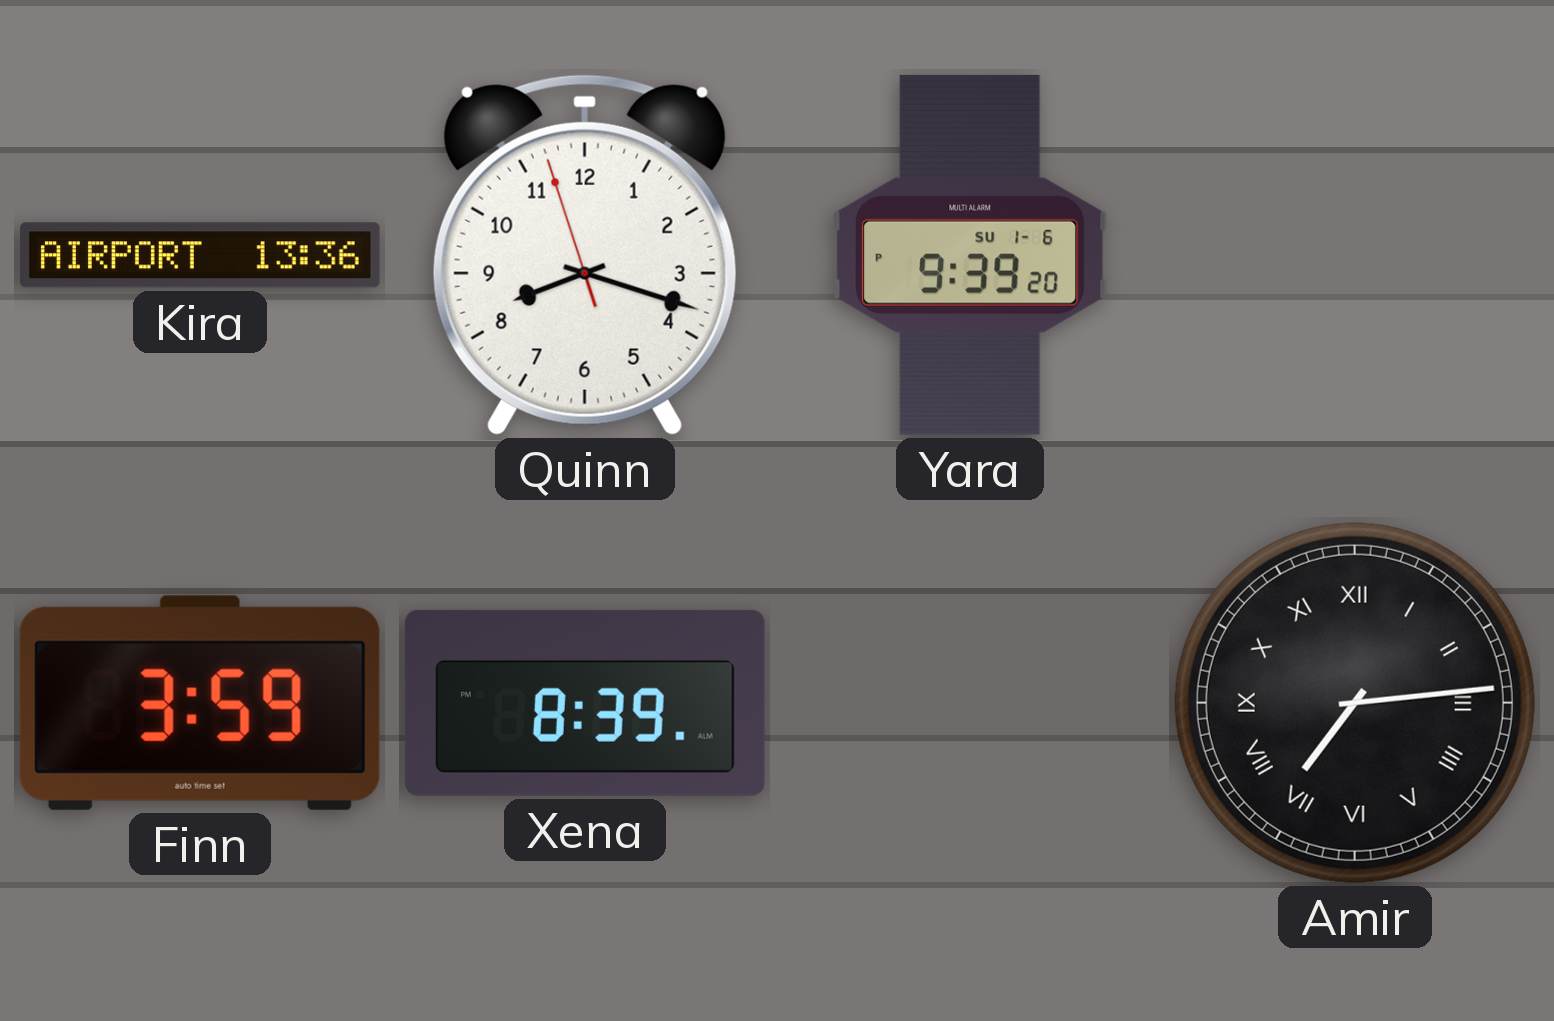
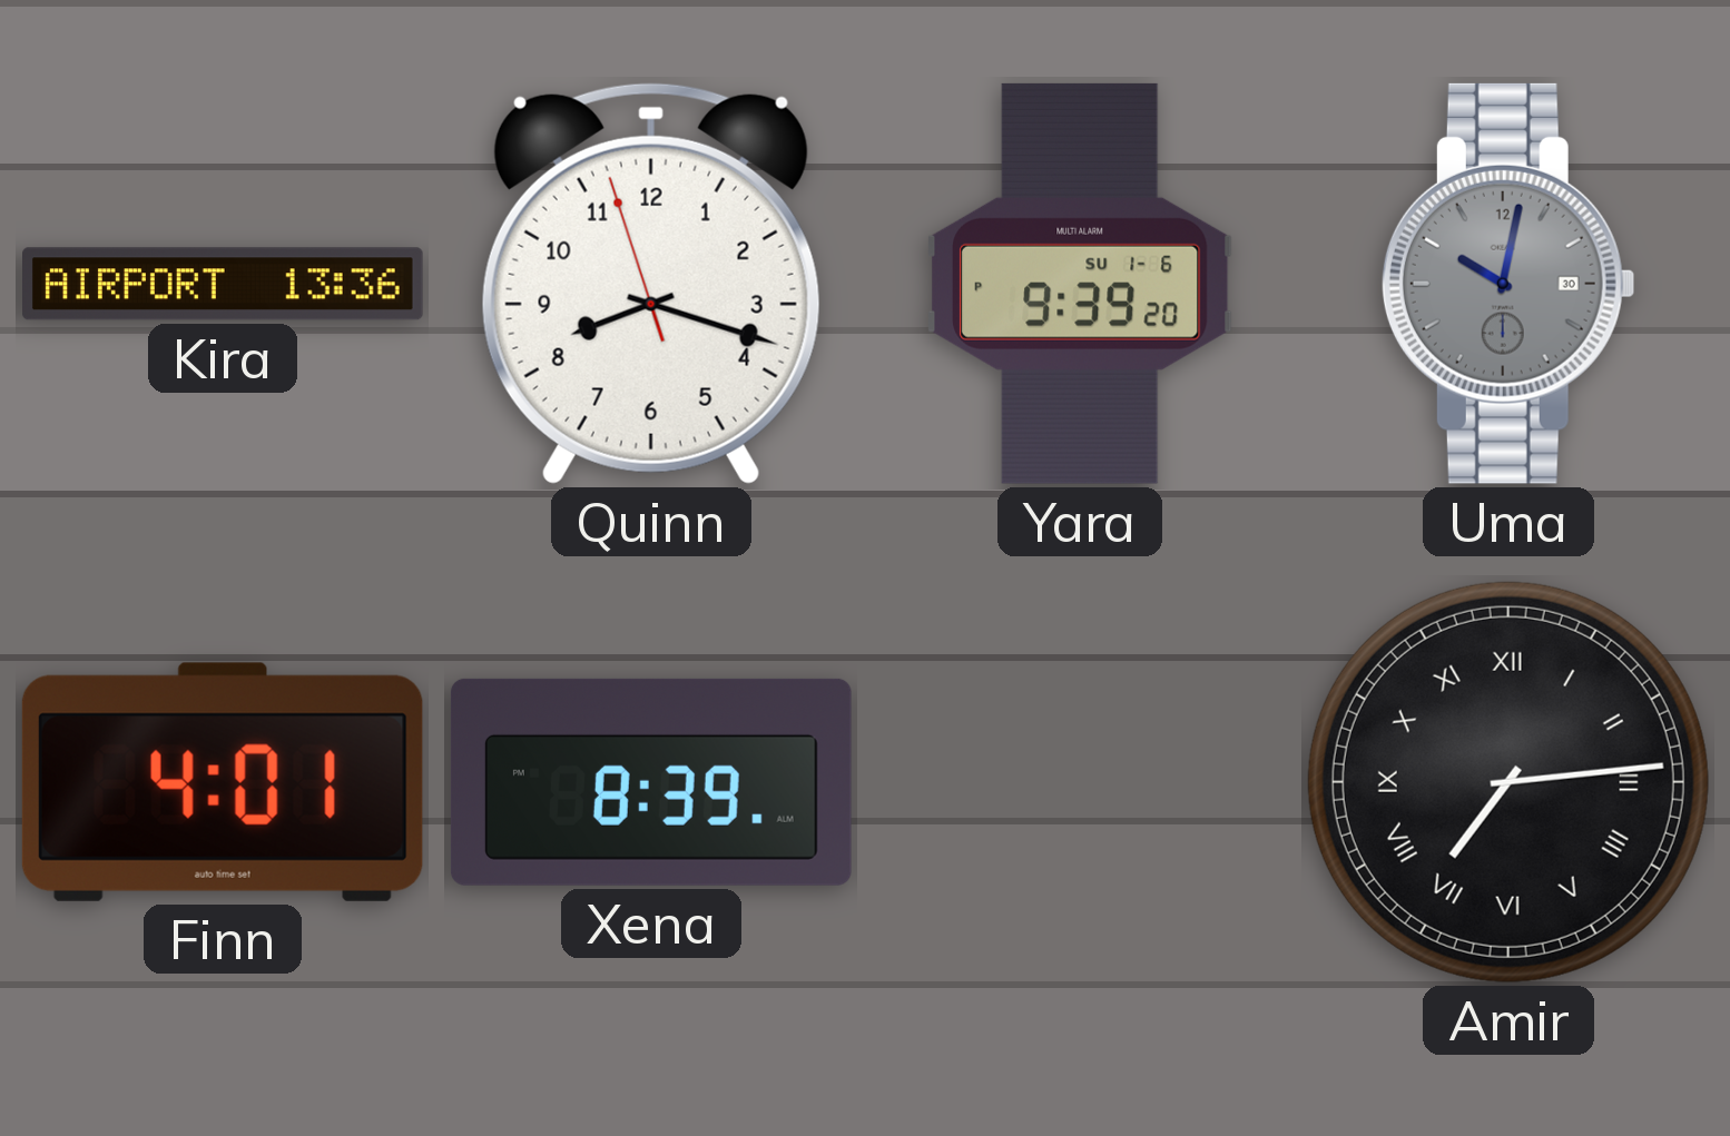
Uma: none -> 10:02
Finn: 3:59 -> 4:01
